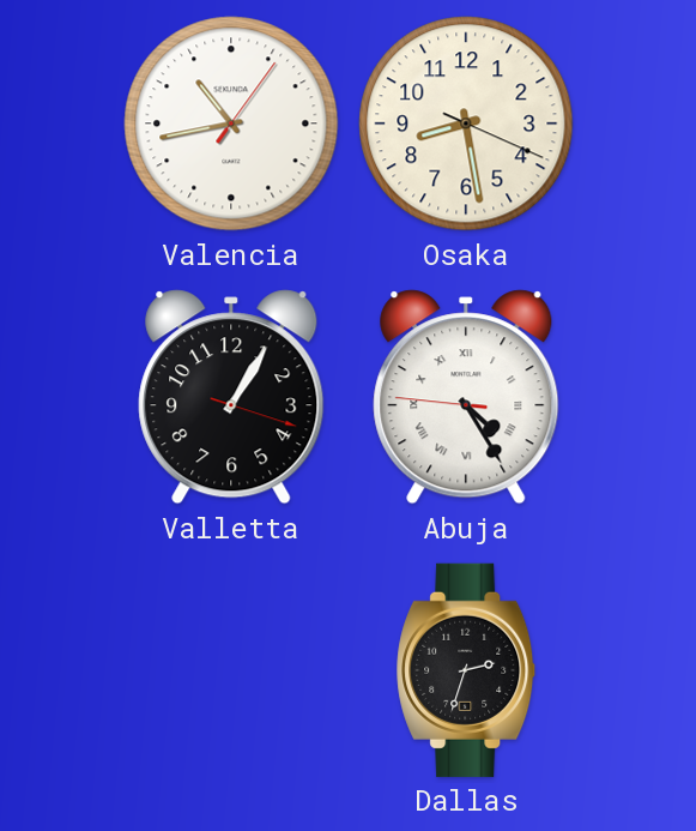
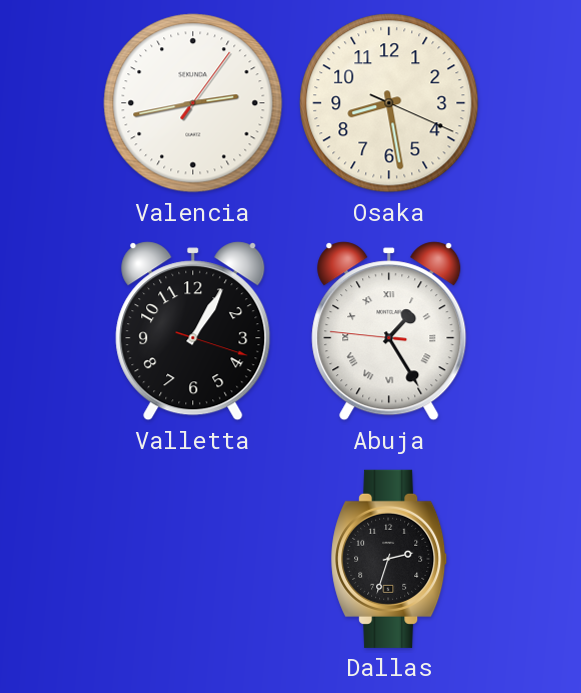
Valencia: 10:43 -> 2:43
Abuja: 4:24 -> 1:24
